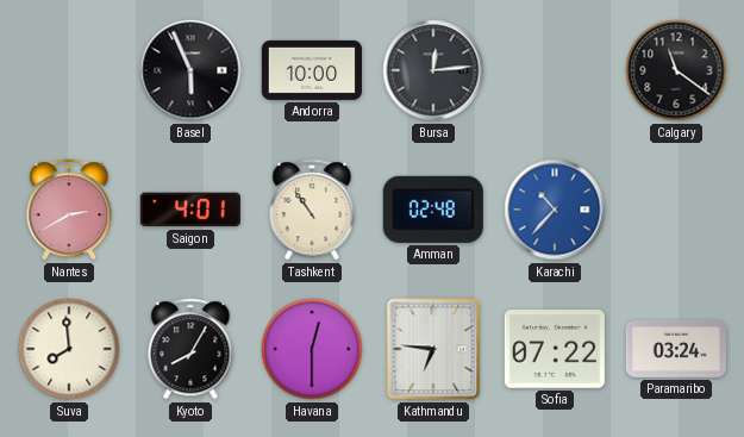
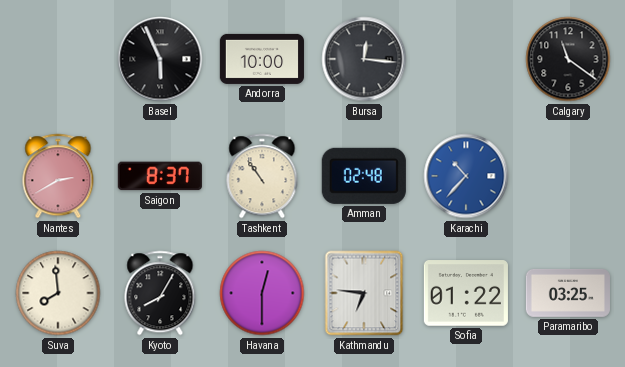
Bursa: 12:14 -> 12:16
Saigon: 4:01 -> 8:37
Sofia: 07:22 -> 01:22
Paramaribo: 03:24 -> 03:25
